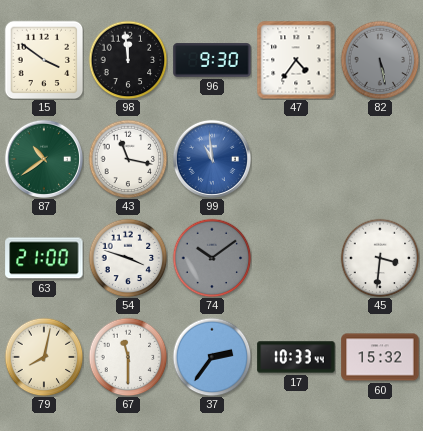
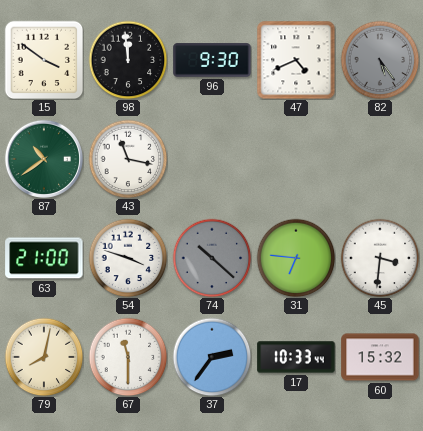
47: 4:36 -> 4:41
82: 5:28 -> 5:24
99: 10:59 -> none
74: 10:09 -> 10:22
31: none -> 6:46
